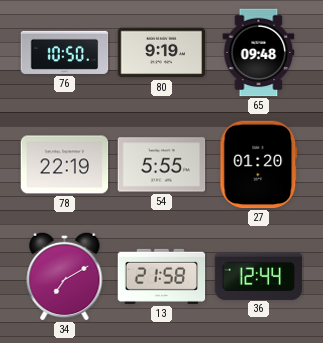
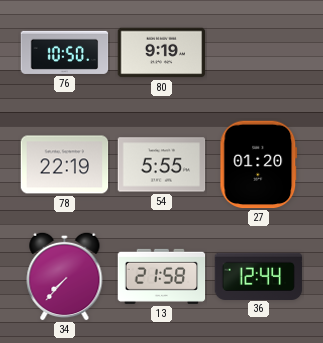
65: 09:48 -> none
34: 7:10 -> 7:37
